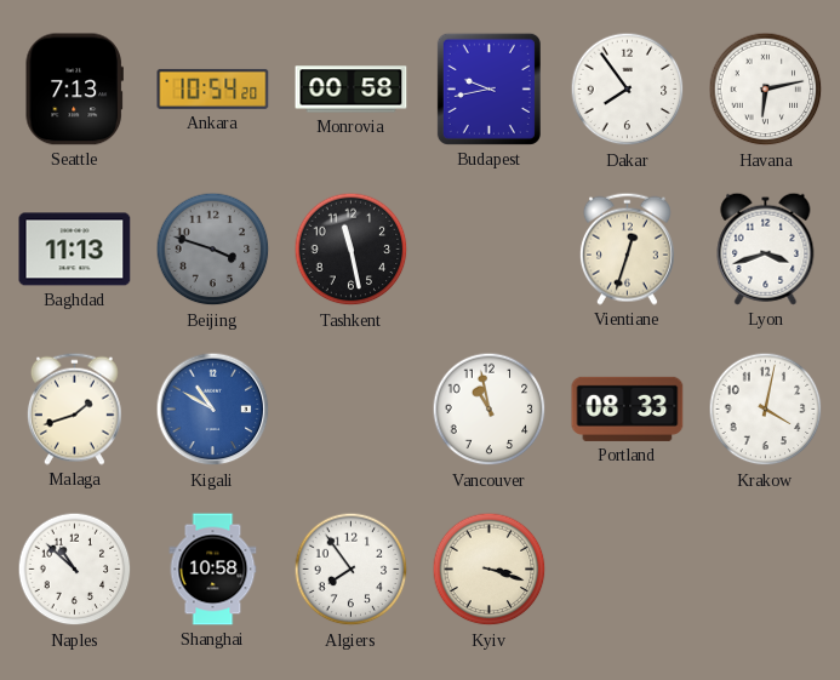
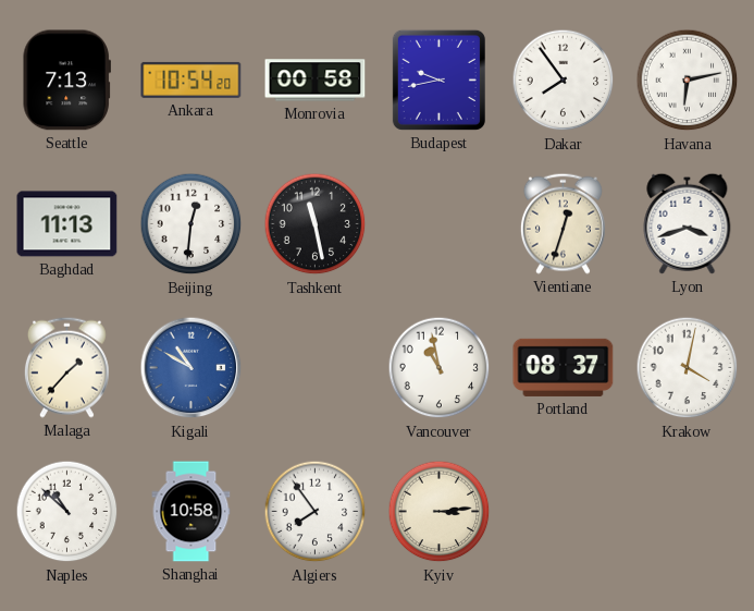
Beijing: 3:48 -> 12:31
Beijing dial: grey -> white
Malaga: 1:42 -> 1:37
Portland: 08:33 -> 08:37
Kyiv: 3:18 -> 3:14
